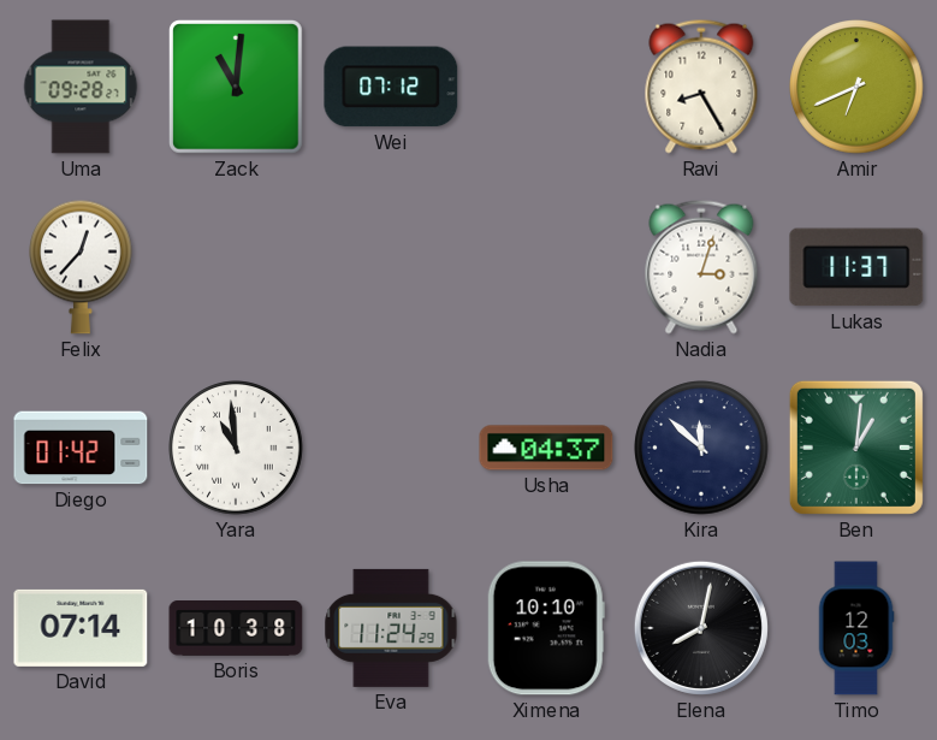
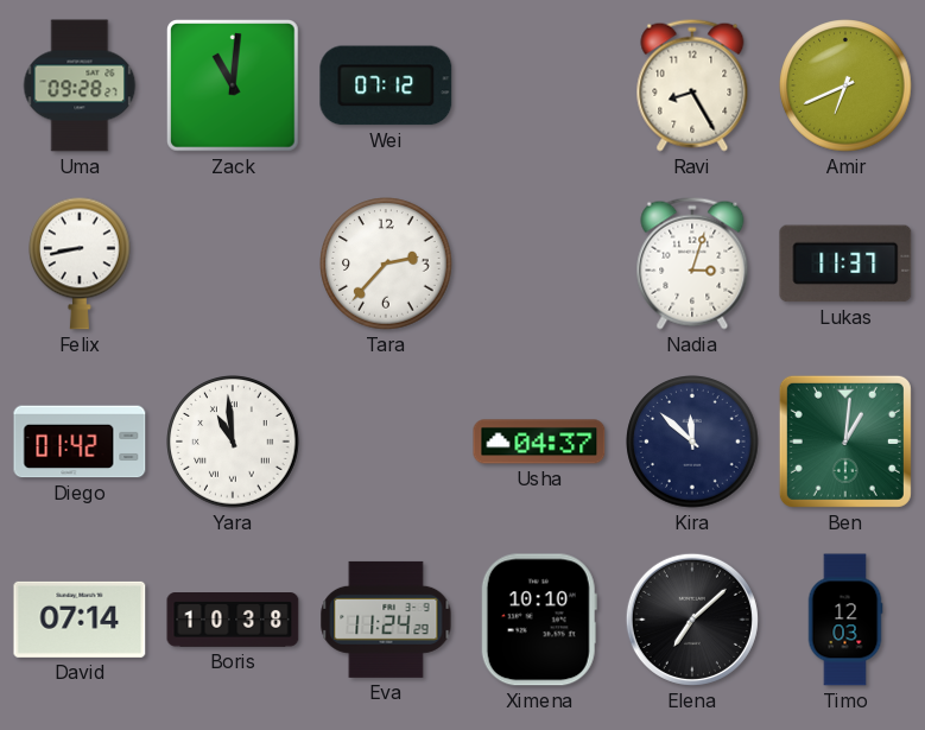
Felix: 12:37 -> 8:43
Tara: none -> 2:37
Elena: 8:02 -> 7:08
